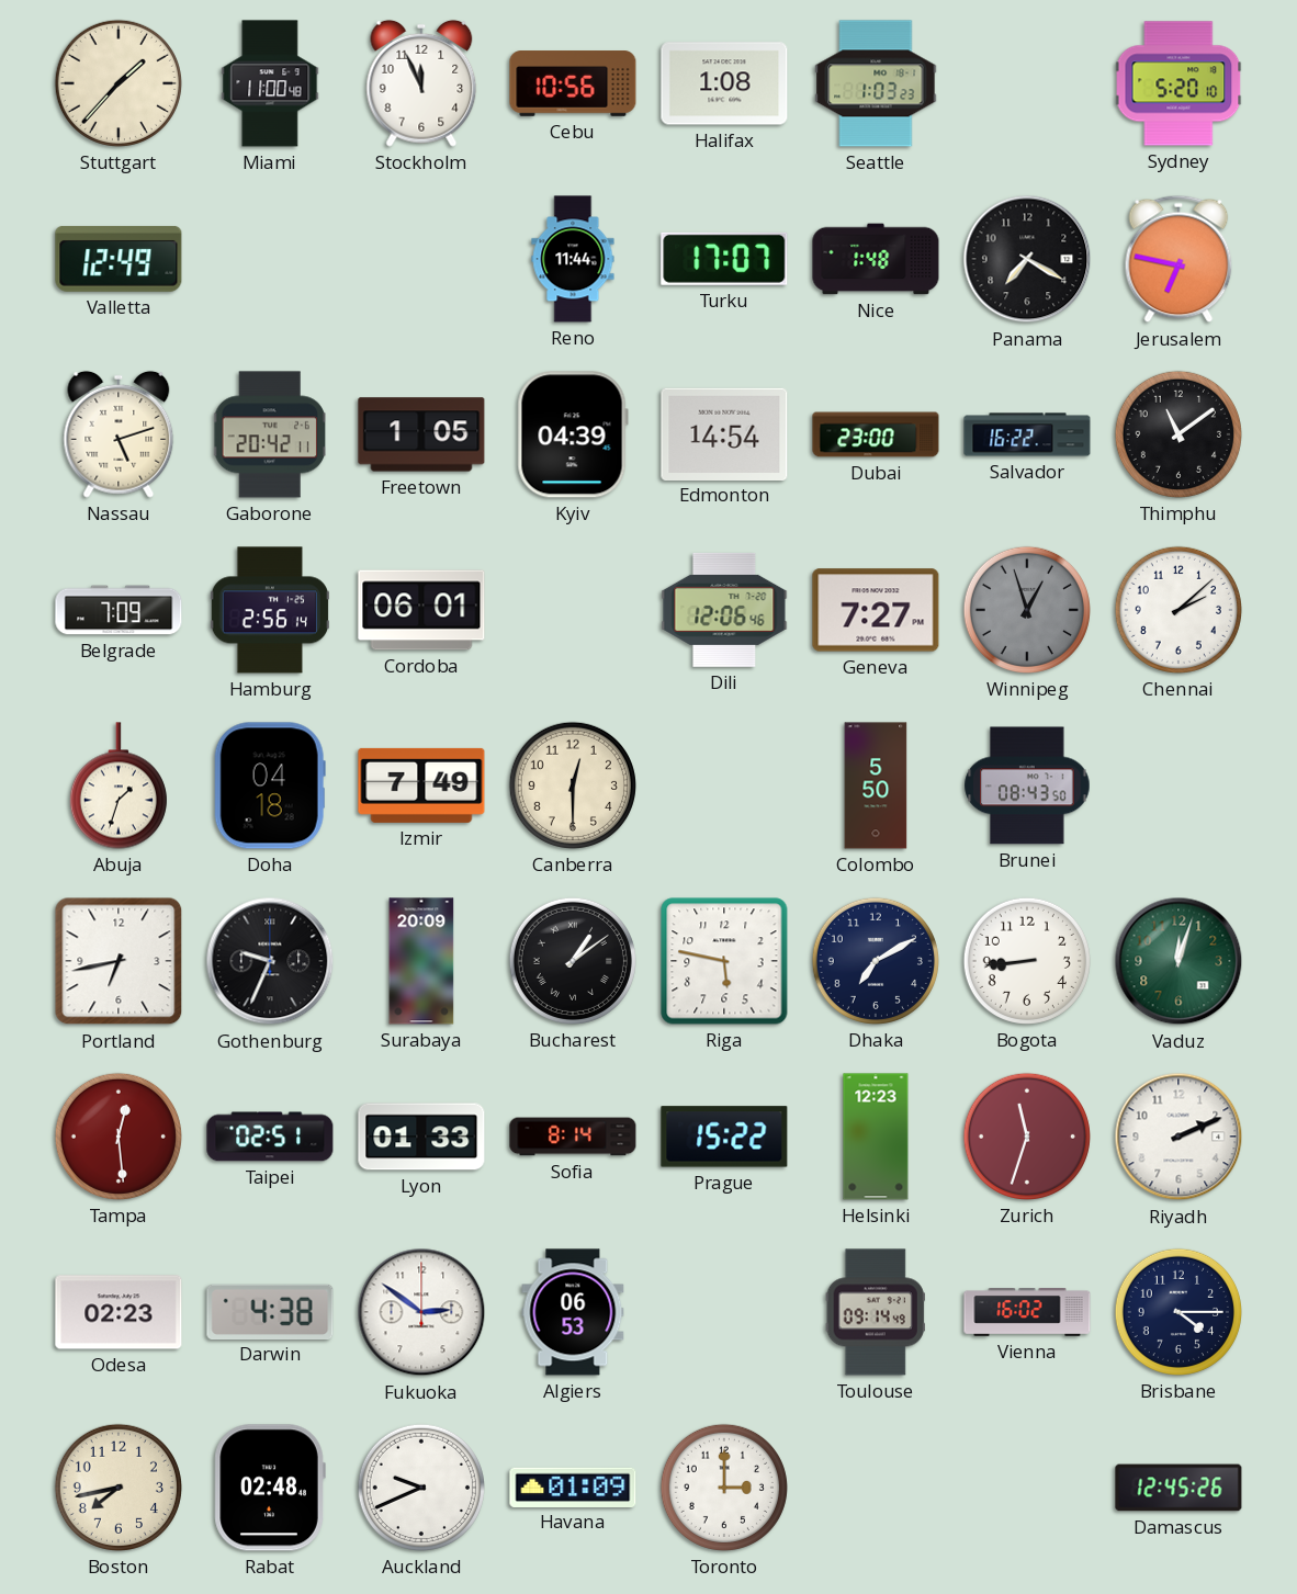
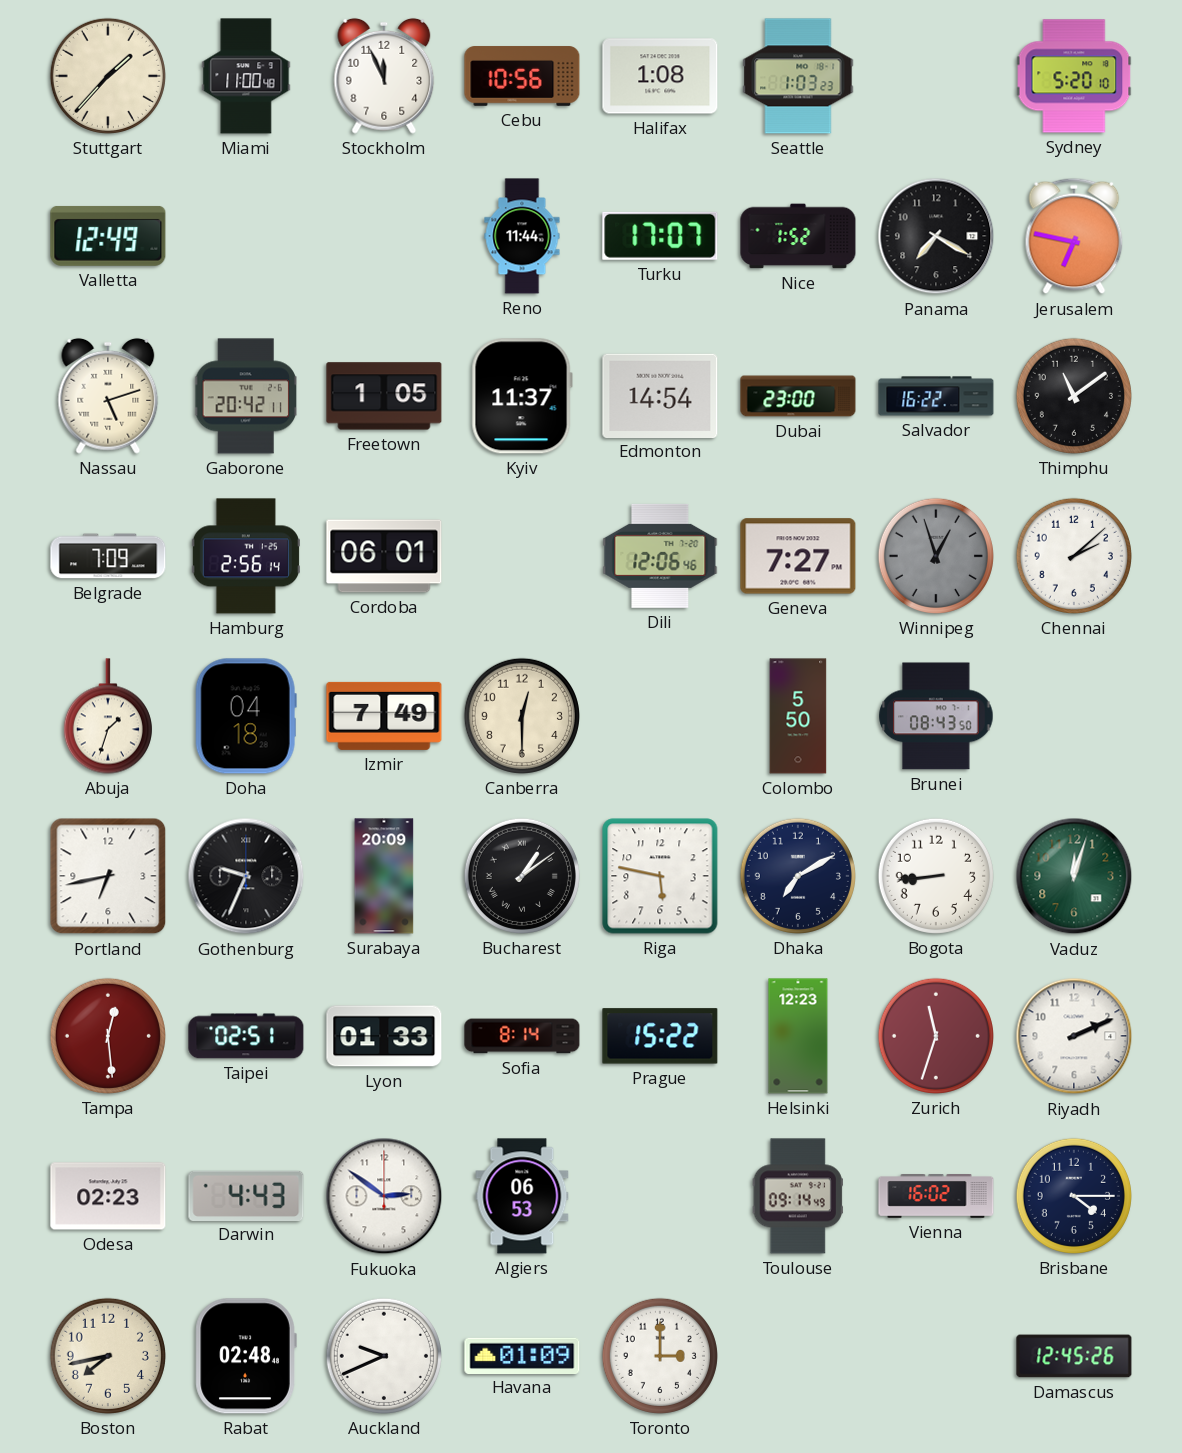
Nice: 1:48 -> 1:52
Kyiv: 04:39 -> 11:37
Darwin: 4:38 -> 4:43
